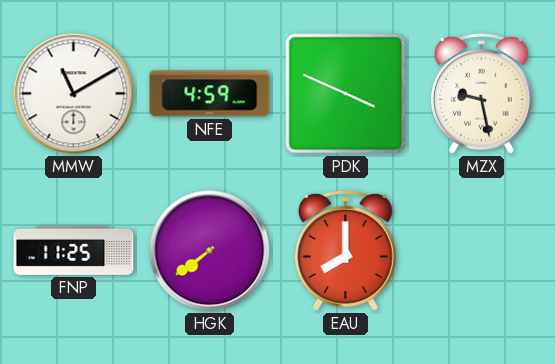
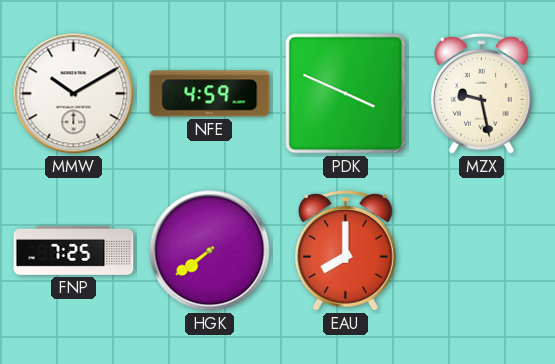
MMW: 11:10 -> 10:10
FNP: 11:25 -> 7:25
